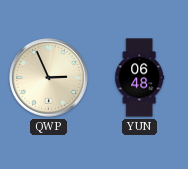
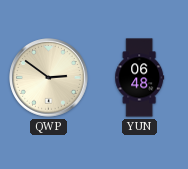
QWP: 2:56 -> 2:51
